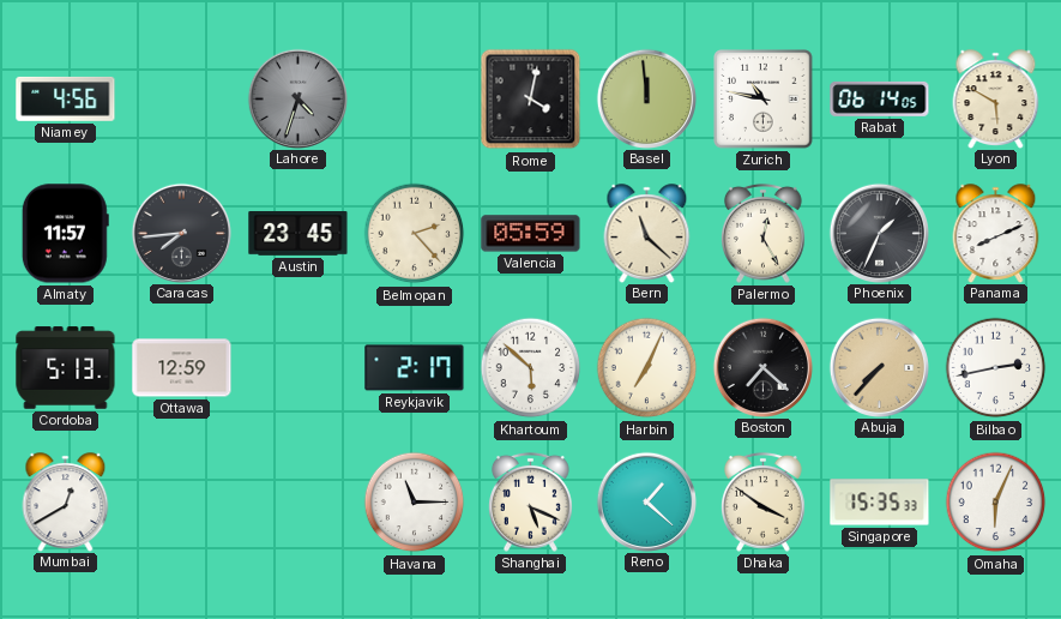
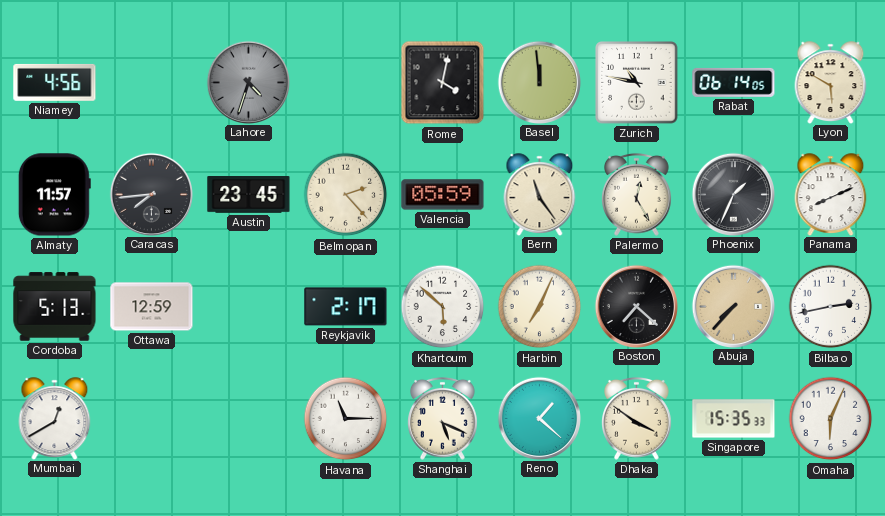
Bern: 11:22 -> 11:24
